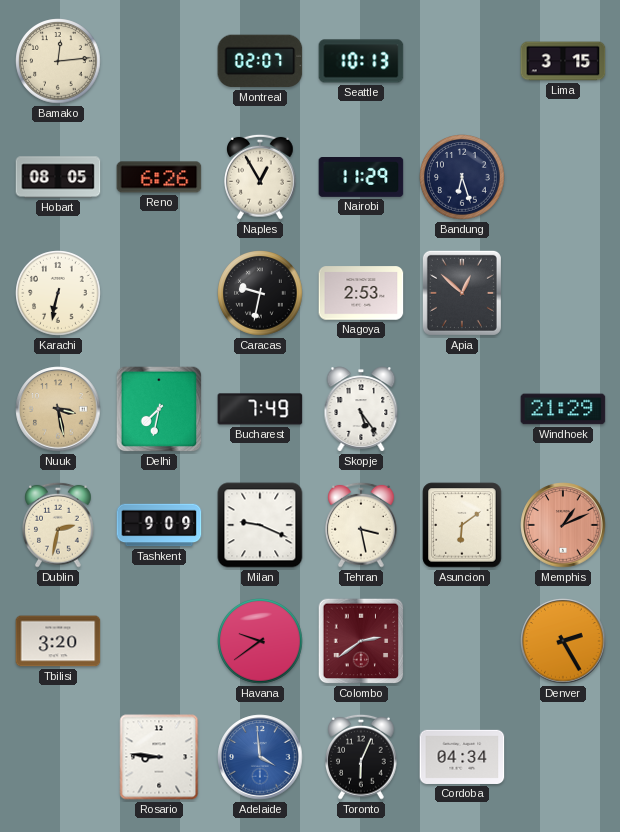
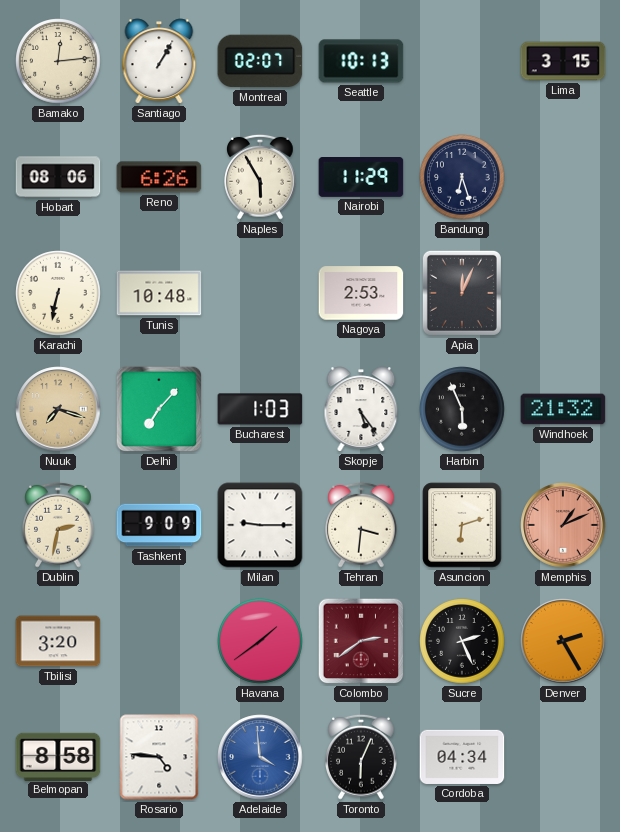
Santiago: none -> 1:05
Hobart: 08:05 -> 08:06
Naples: 12:55 -> 5:55
Tunis: none -> 10:48
Caracas: 9:32 -> none
Apia: 12:52 -> 12:04
Nuuk: 3:28 -> 7:18
Delhi: 7:32 -> 7:07
Bucharest: 7:49 -> 1:03
Harbin: none -> 5:56
Windhoek: 21:29 -> 21:32
Milan: 9:19 -> 9:15
Tehran: 3:28 -> 3:31
Asuncion: 6:09 -> 6:12
Havana: 9:39 -> 1:39
Sucre: none -> 2:26
Belmopan: none -> 8:58
Rosario: 8:46 -> 4:46
